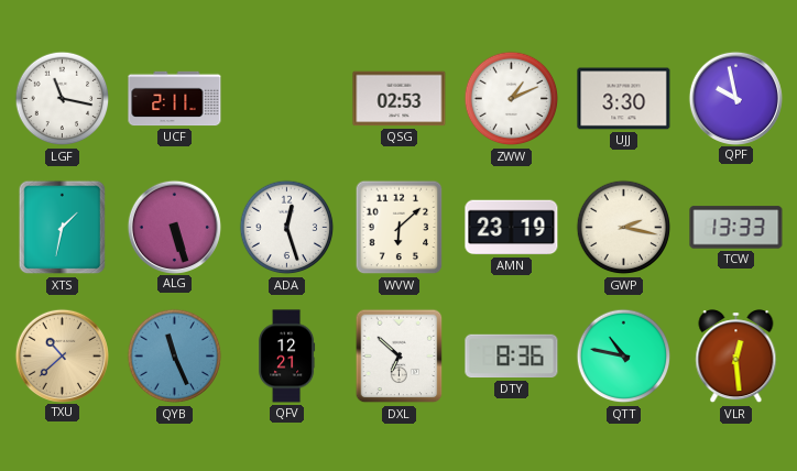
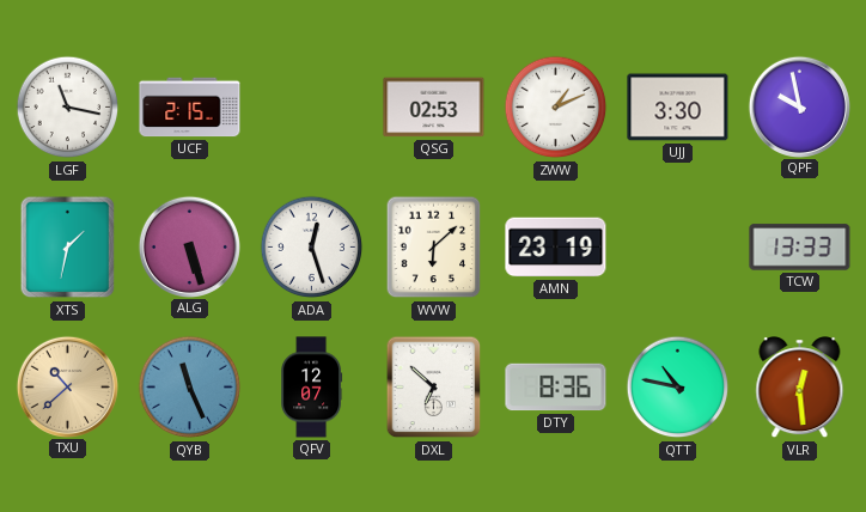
UCF: 2:11 -> 2:15
GWP: 2:17 -> none
QFV: 12:21 -> 12:07
